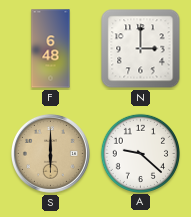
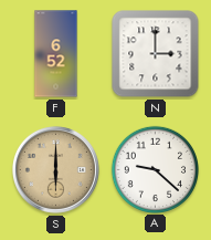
F: 6:48 -> 6:52
